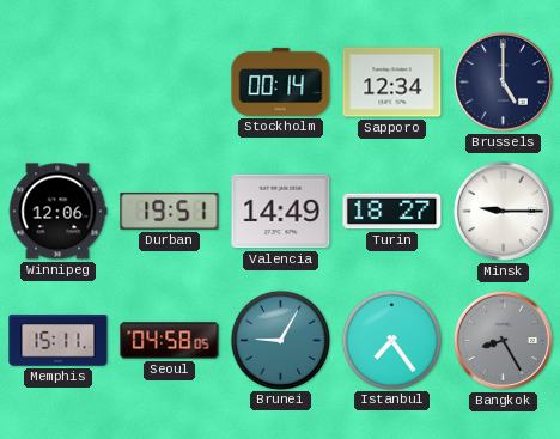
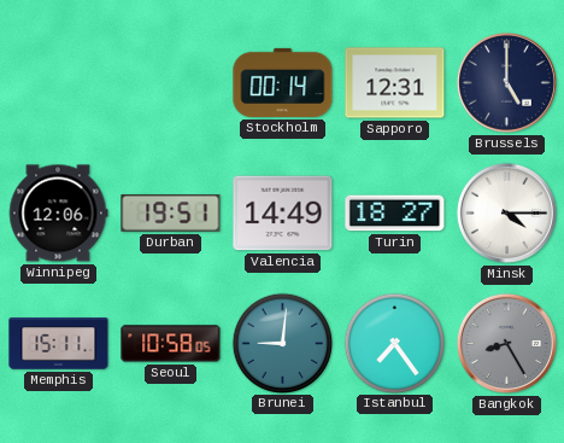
Sapporo: 12:34 -> 12:31
Minsk: 9:15 -> 4:15
Seoul: 04:58 -> 10:58
Brunei: 9:05 -> 9:01
